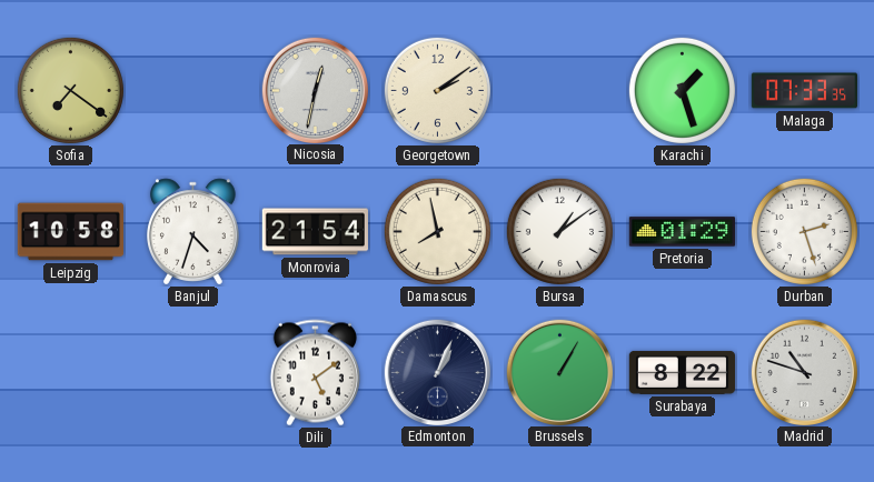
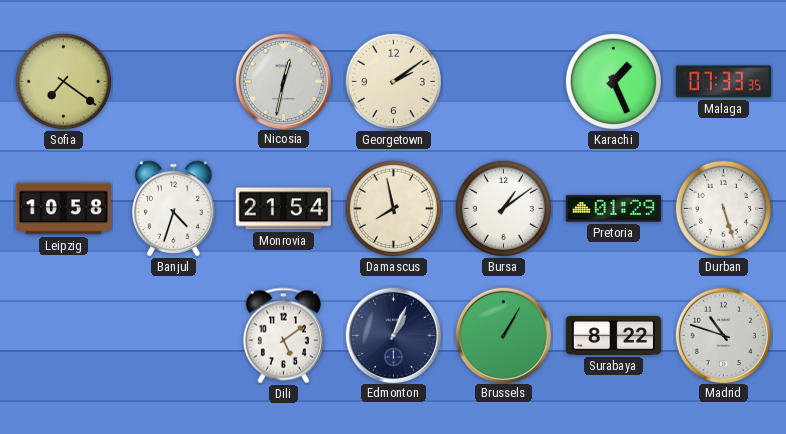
Karachi: 1:27 -> 1:26
Durban: 2:27 -> 5:27
